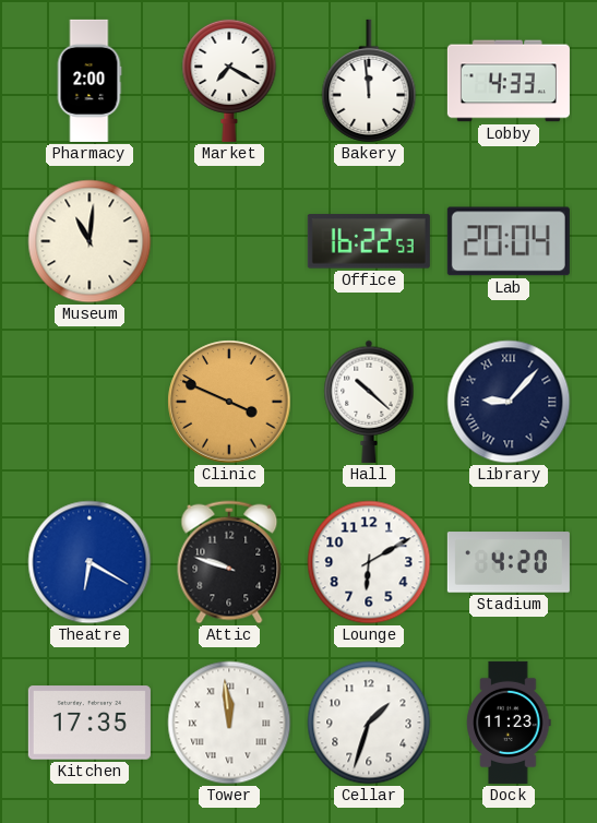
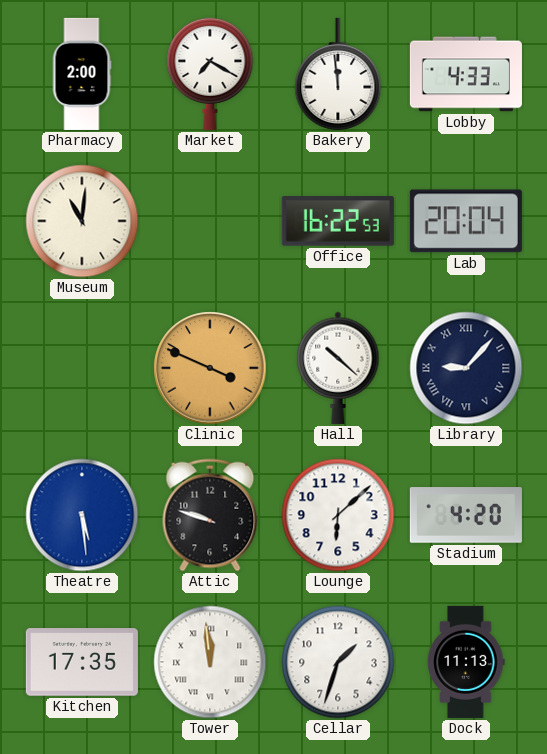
Theatre: 6:20 -> 5:29
Lounge: 6:10 -> 6:08
Dock: 11:23 -> 11:13
